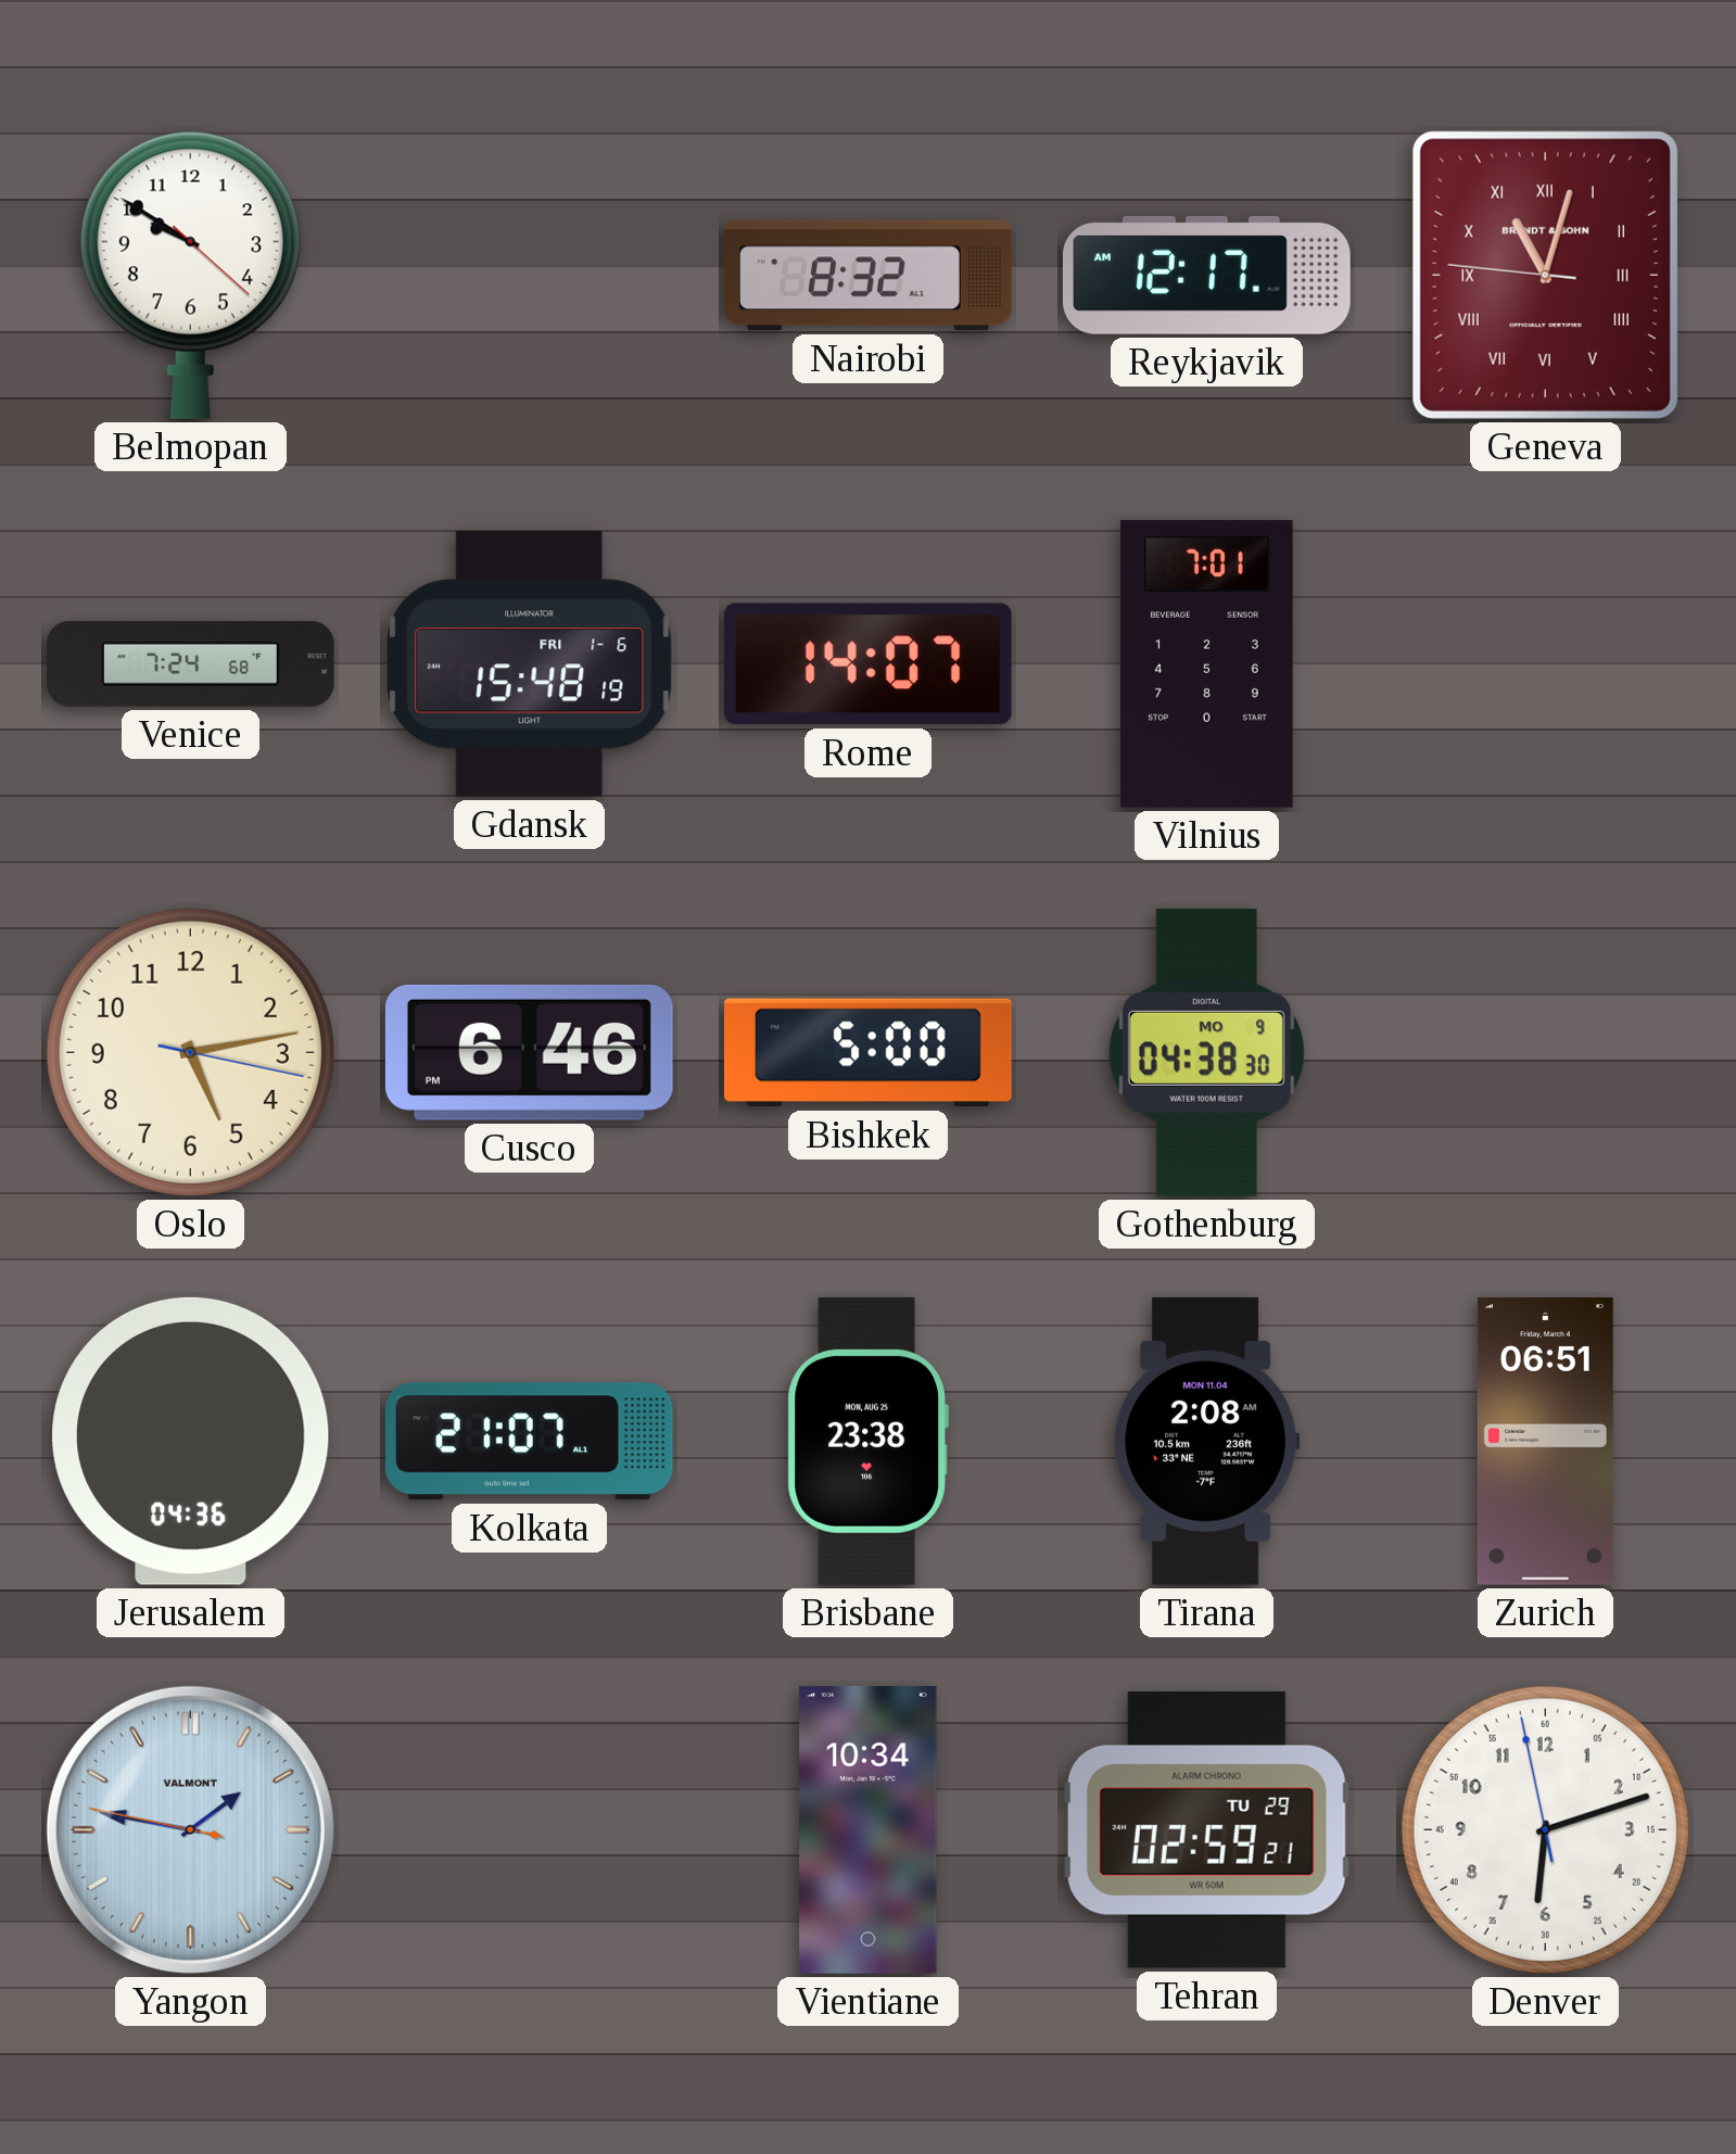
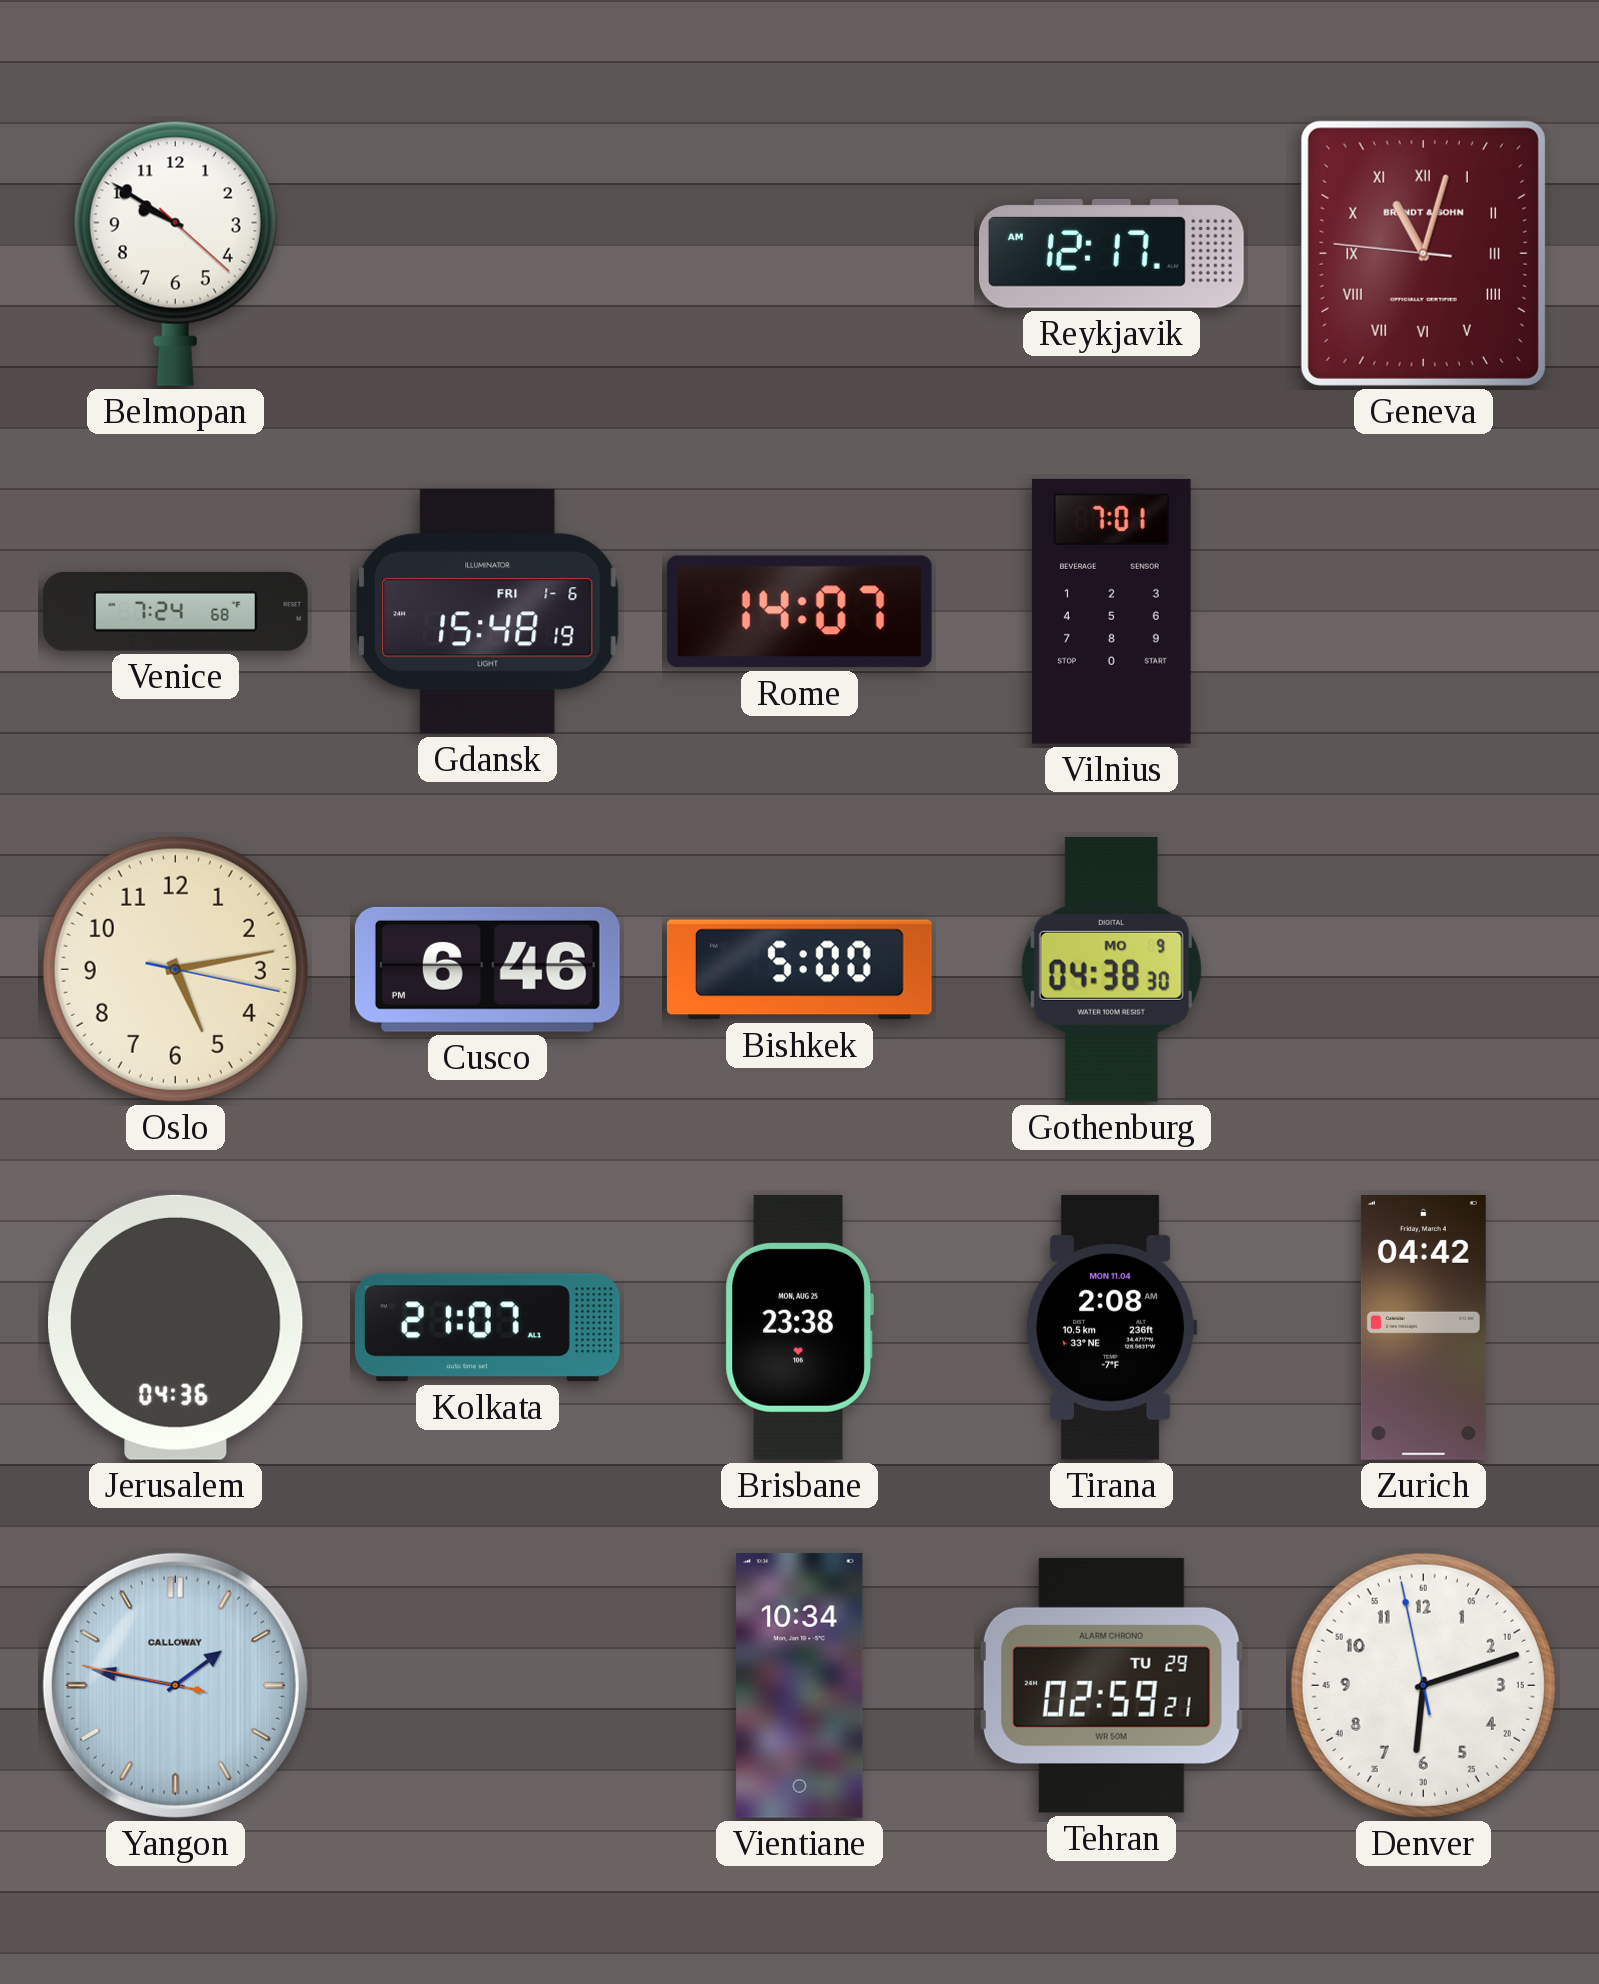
Nairobi: 8:32 -> none
Zurich: 06:51 -> 04:42
Yangon brand: VALMONT -> CALLOWAY
